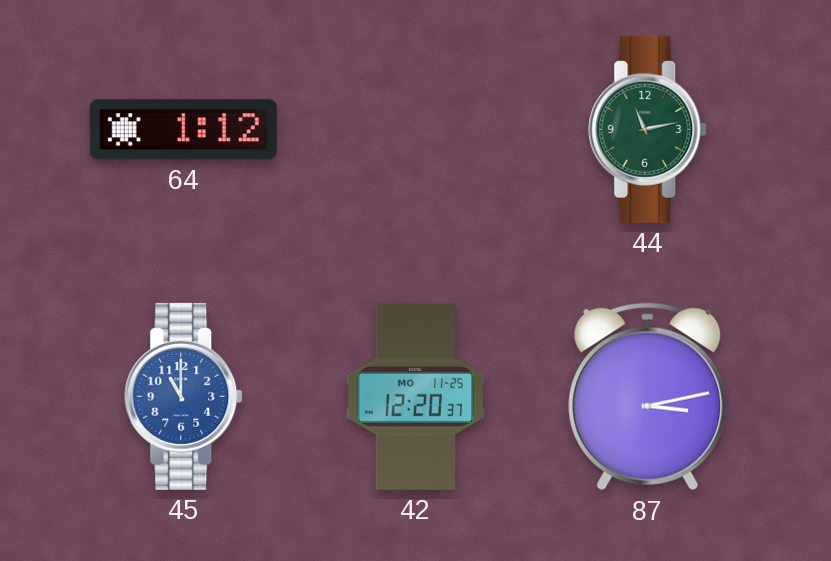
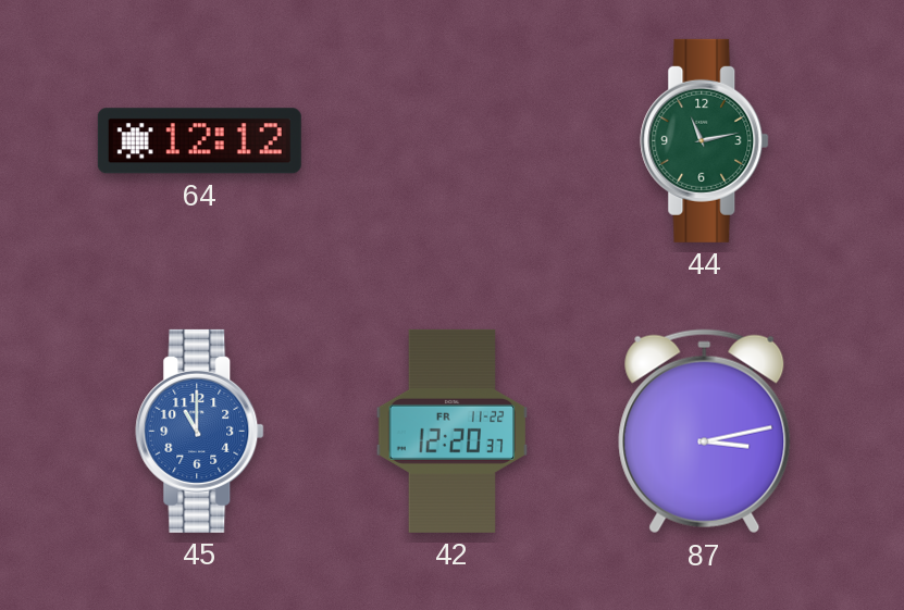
64: 1:12 -> 12:12
42 date: MO 11-25 -> FR 11-22
